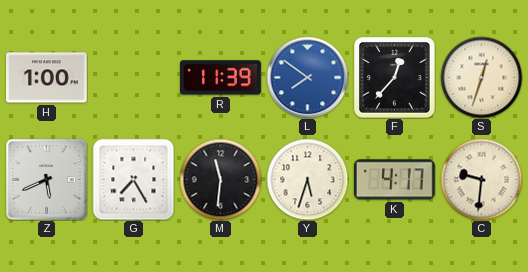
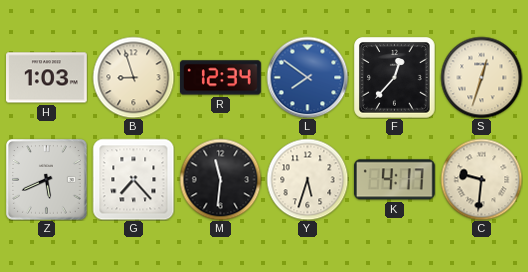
H: 1:00 -> 1:03
B: none -> 8:57
R: 11:39 -> 12:34
G: 7:25 -> 7:23
